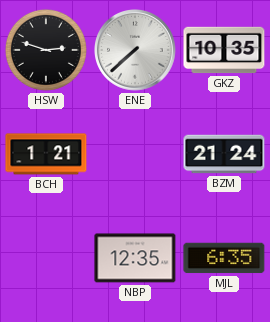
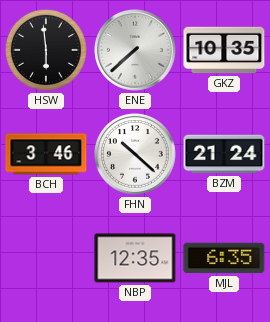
HSW: 2:48 -> 5:59
BCH: 1:21 -> 3:46
FHN: none -> 10:22
